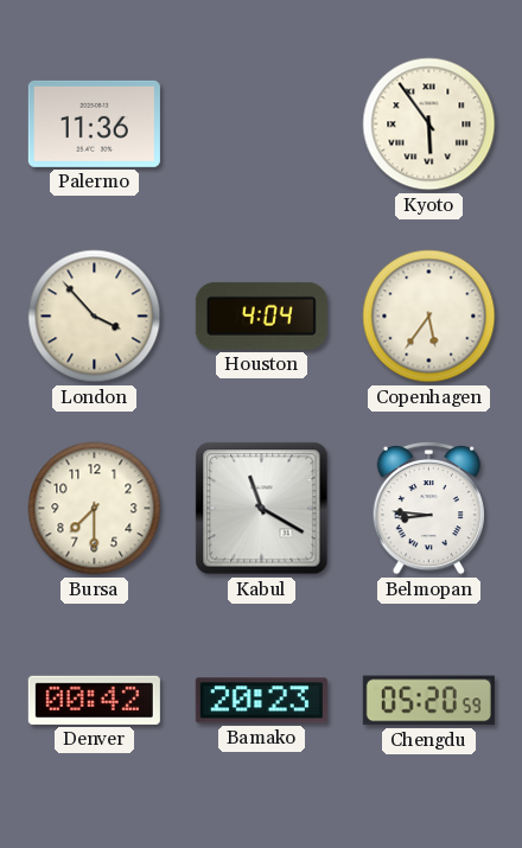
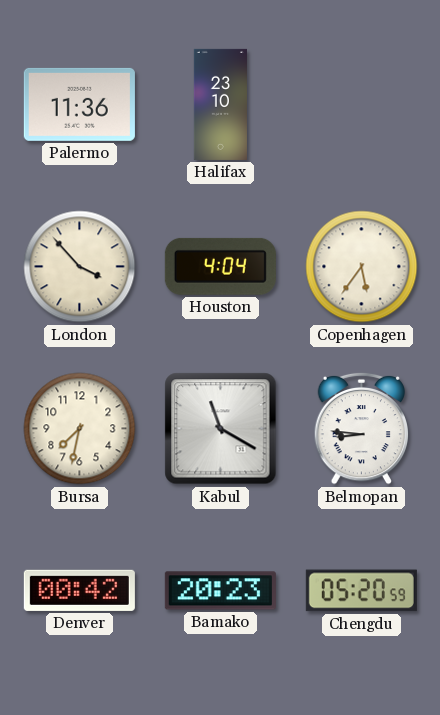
Halifax: none -> 23:10
Kyoto: 5:54 -> none
Bursa: 7:30 -> 7:32
